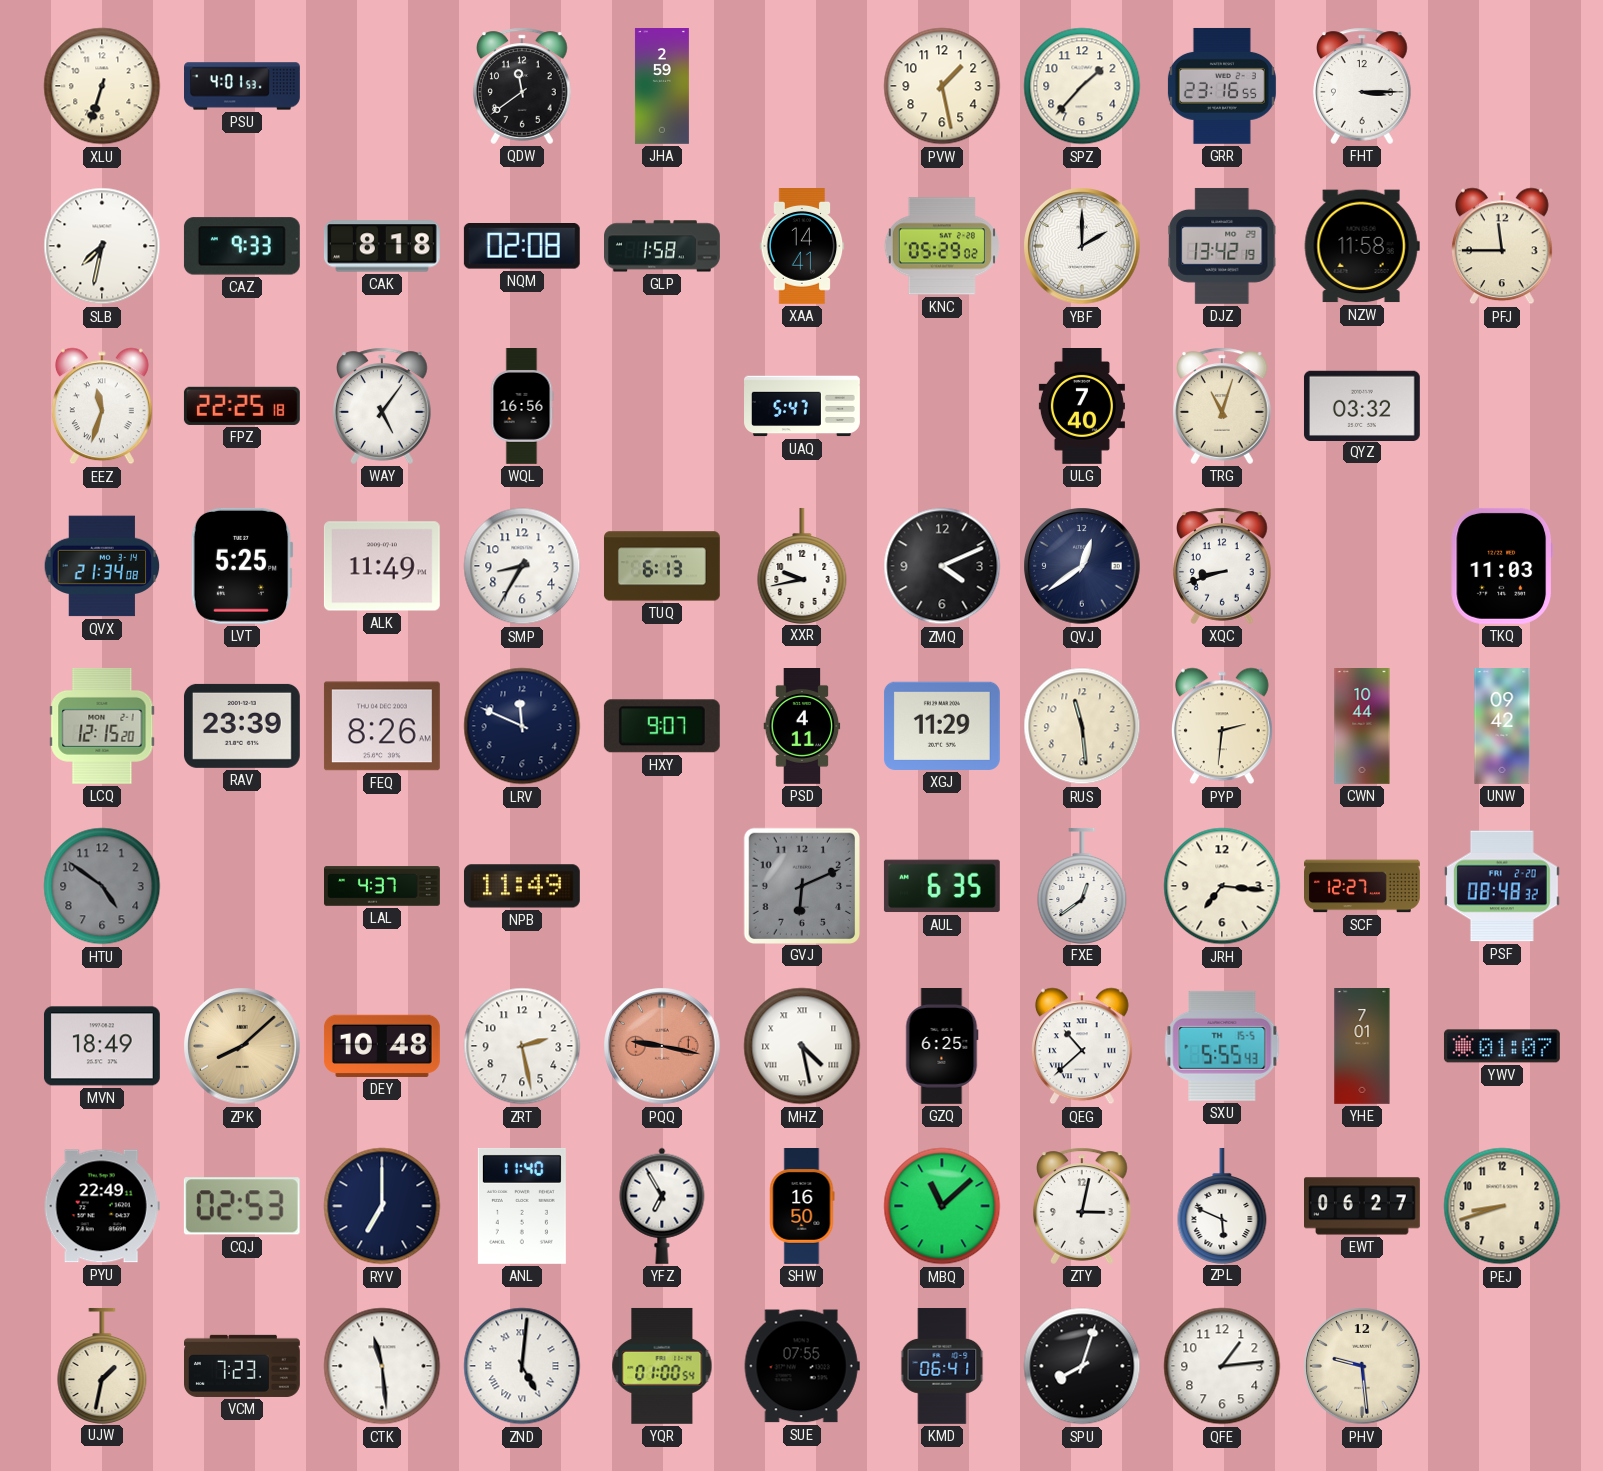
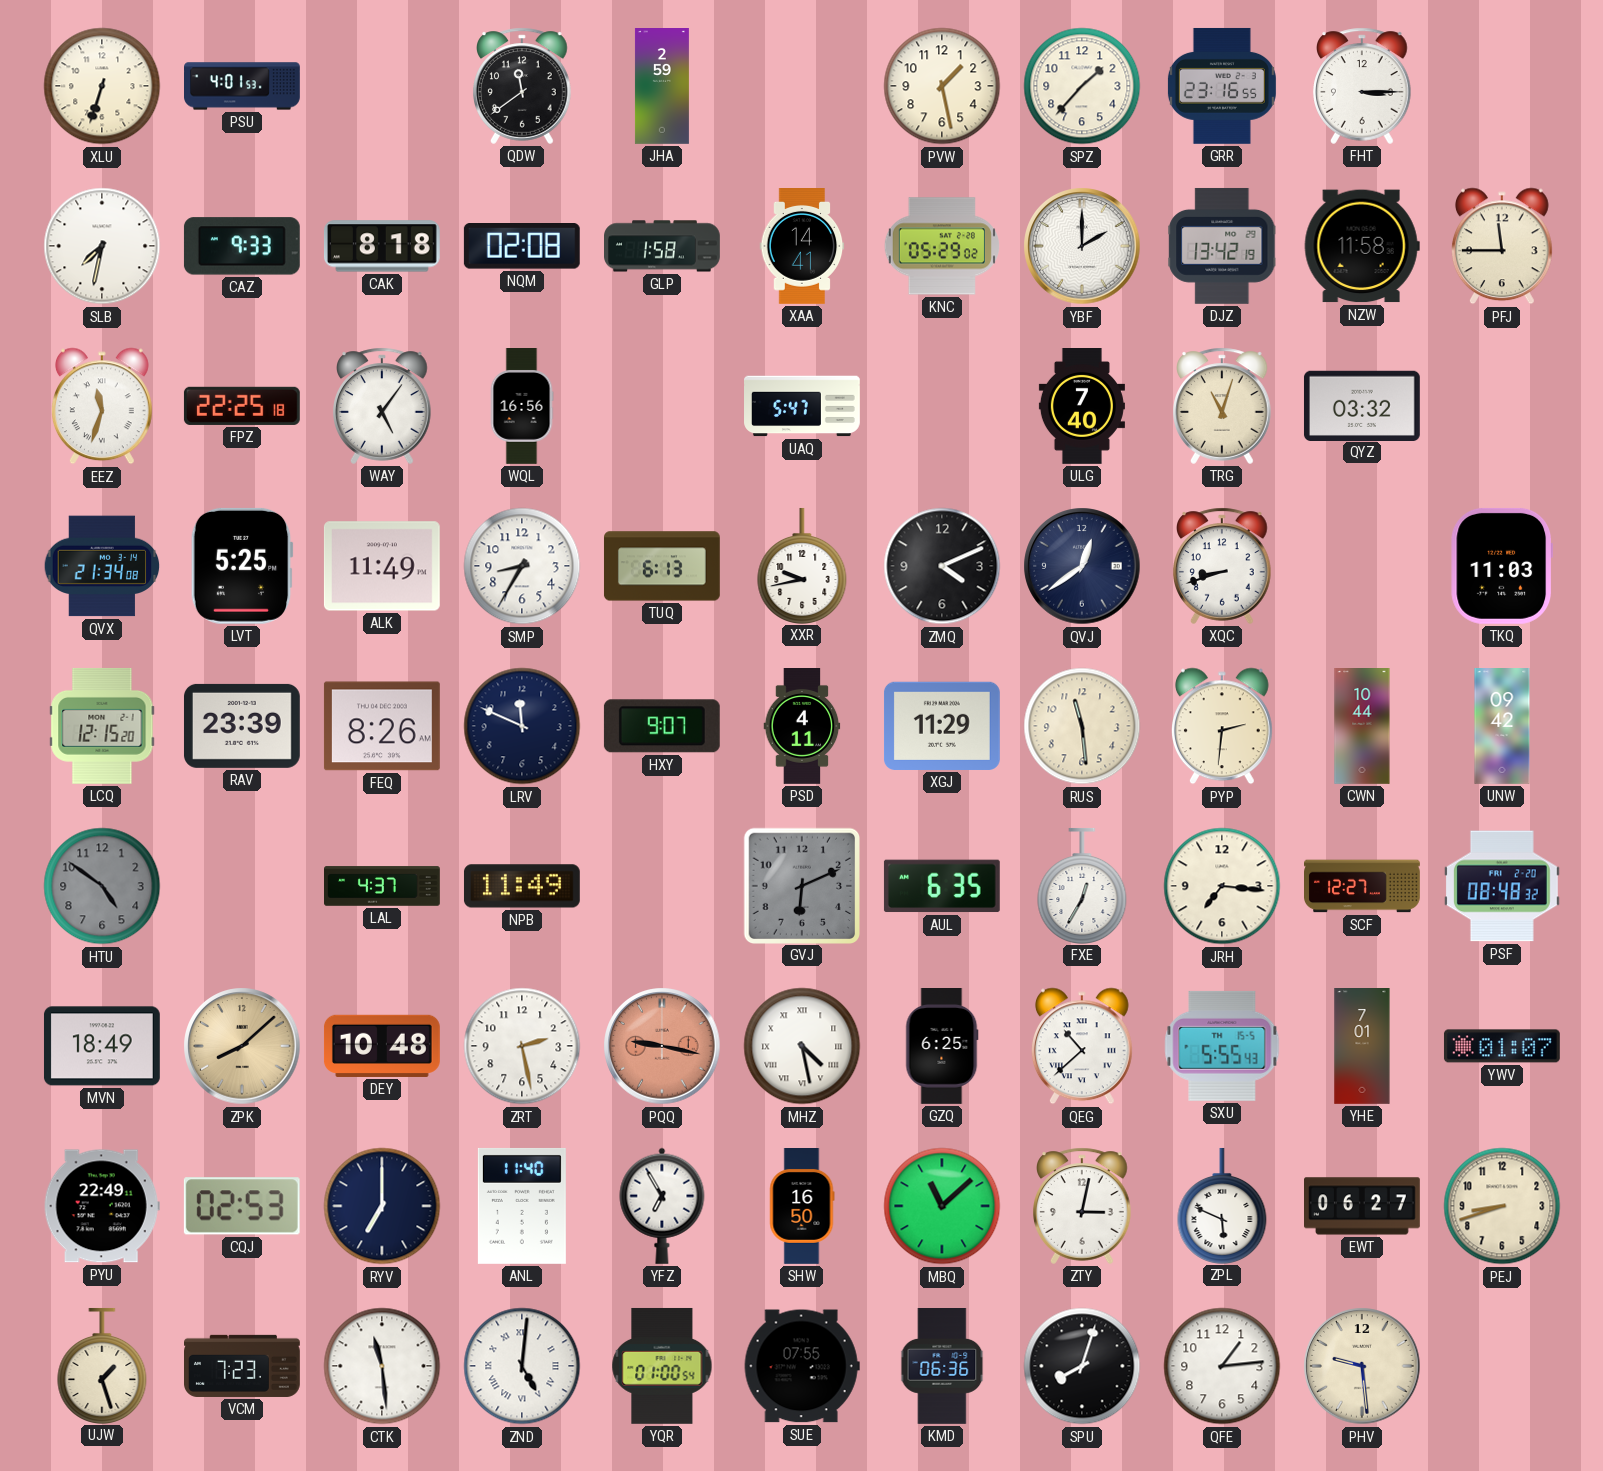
FXE: 12:39 -> 12:35
UJW: 1:32 -> 1:27
KMD: 06:41 -> 06:36
